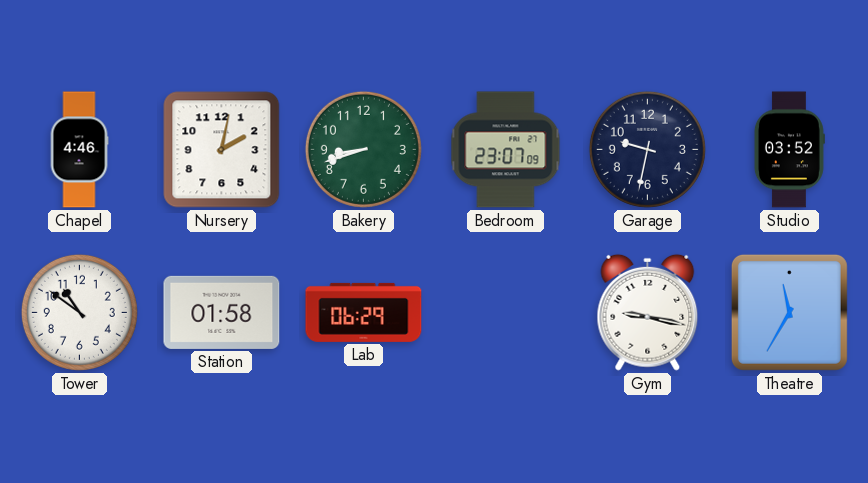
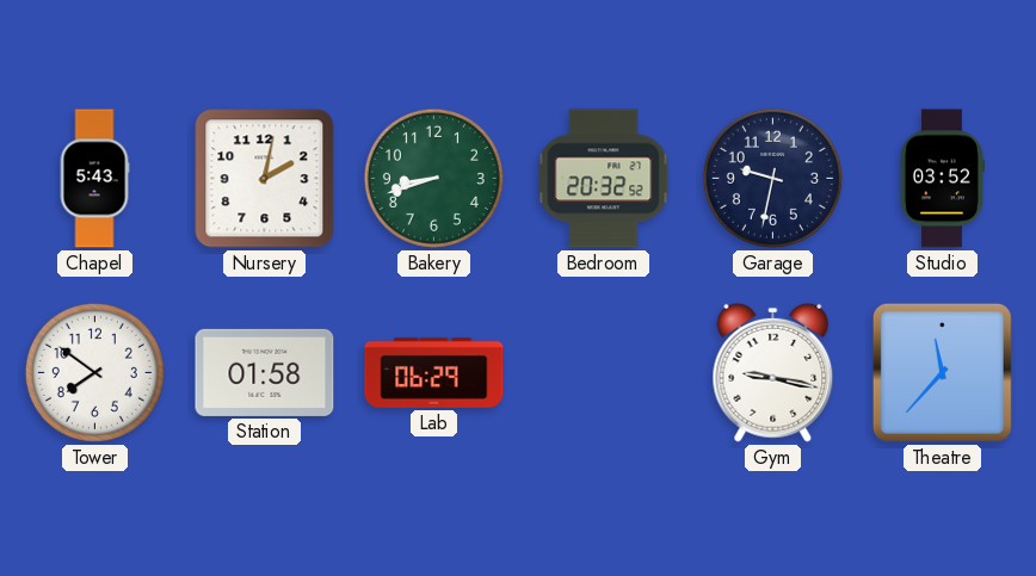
Chapel: 4:46 -> 5:43
Bedroom: 23:07 -> 20:32
Tower: 10:51 -> 7:51
Theatre: 11:35 -> 11:37
